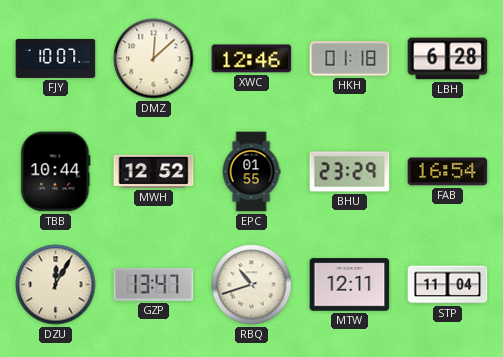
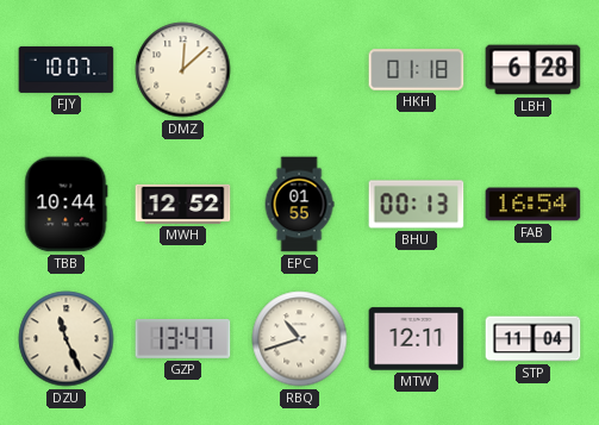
XWC: 12:46 -> none
BHU: 23:29 -> 00:13
DZU: 12:05 -> 11:26
